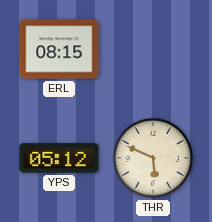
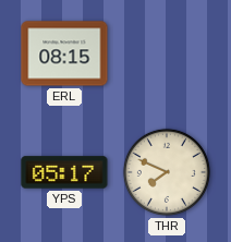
YPS: 05:12 -> 05:17
THR: 5:49 -> 7:49
